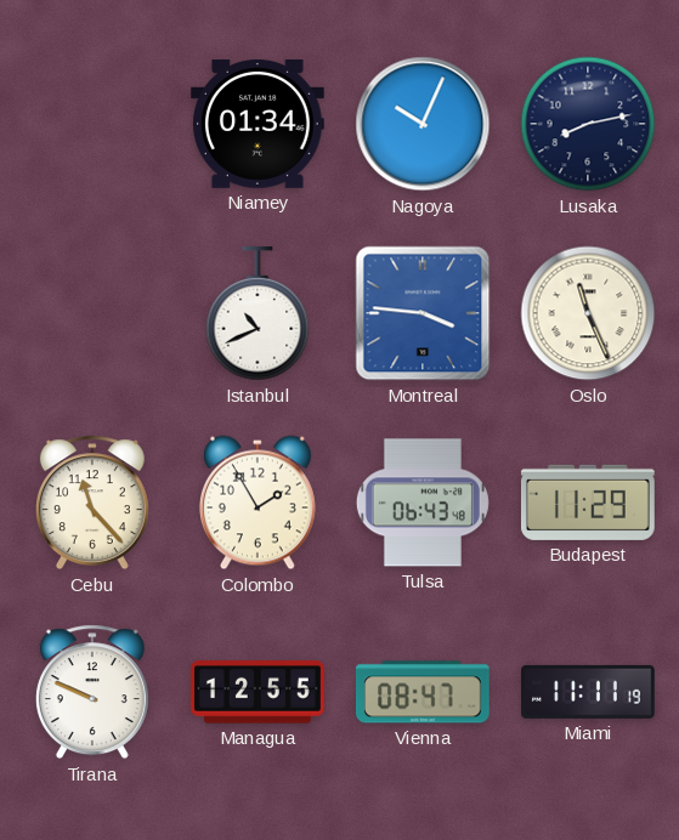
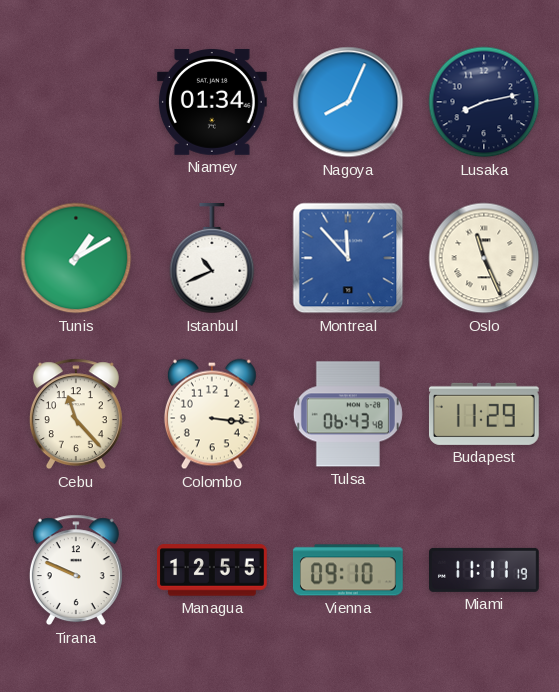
Nagoya: 10:04 -> 8:04
Tunis: none -> 1:10
Montreal: 3:46 -> 11:53
Colombo: 1:55 -> 3:16
Vienna: 08:47 -> 09:10
